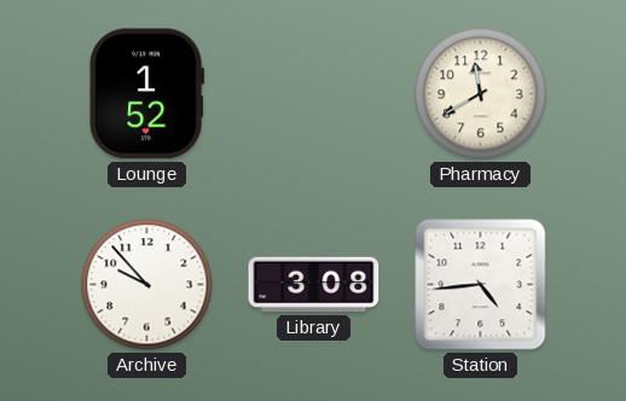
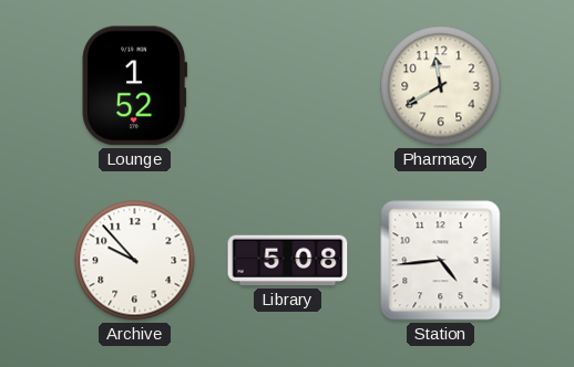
Library: 3:08 -> 5:08
